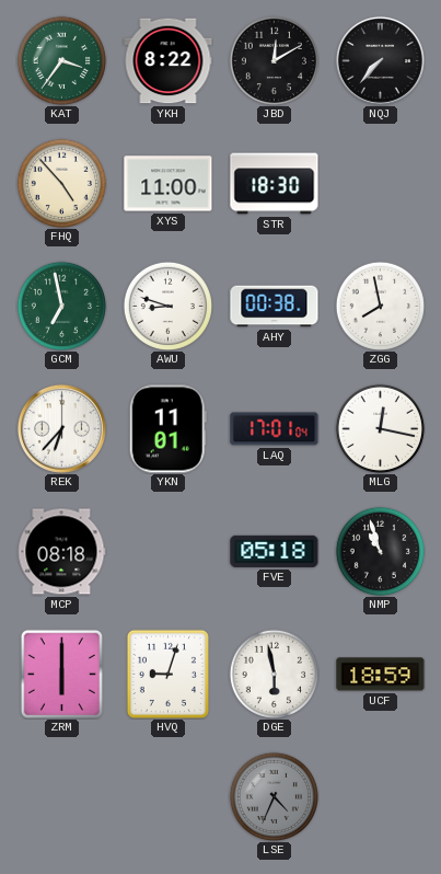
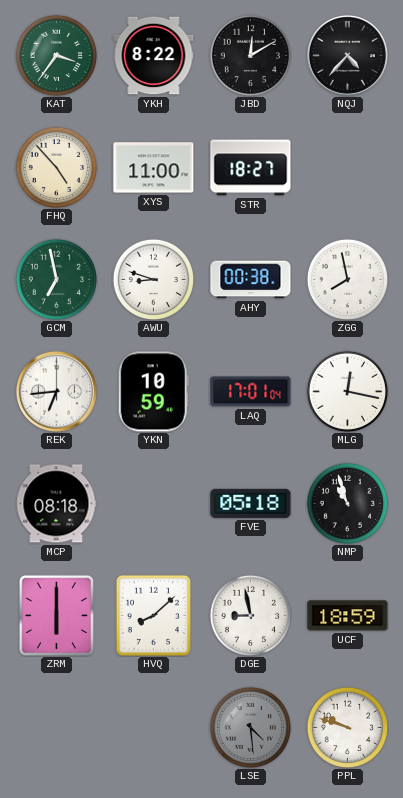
NQJ: 7:37 -> 4:37
STR: 18:30 -> 18:27
REK: 6:37 -> 6:44
YKN: 11:01 -> 10:59
HVQ: 9:03 -> 8:08
DGE: 5:58 -> 8:58
LSE: 4:34 -> 4:29
PPL: none -> 9:48
